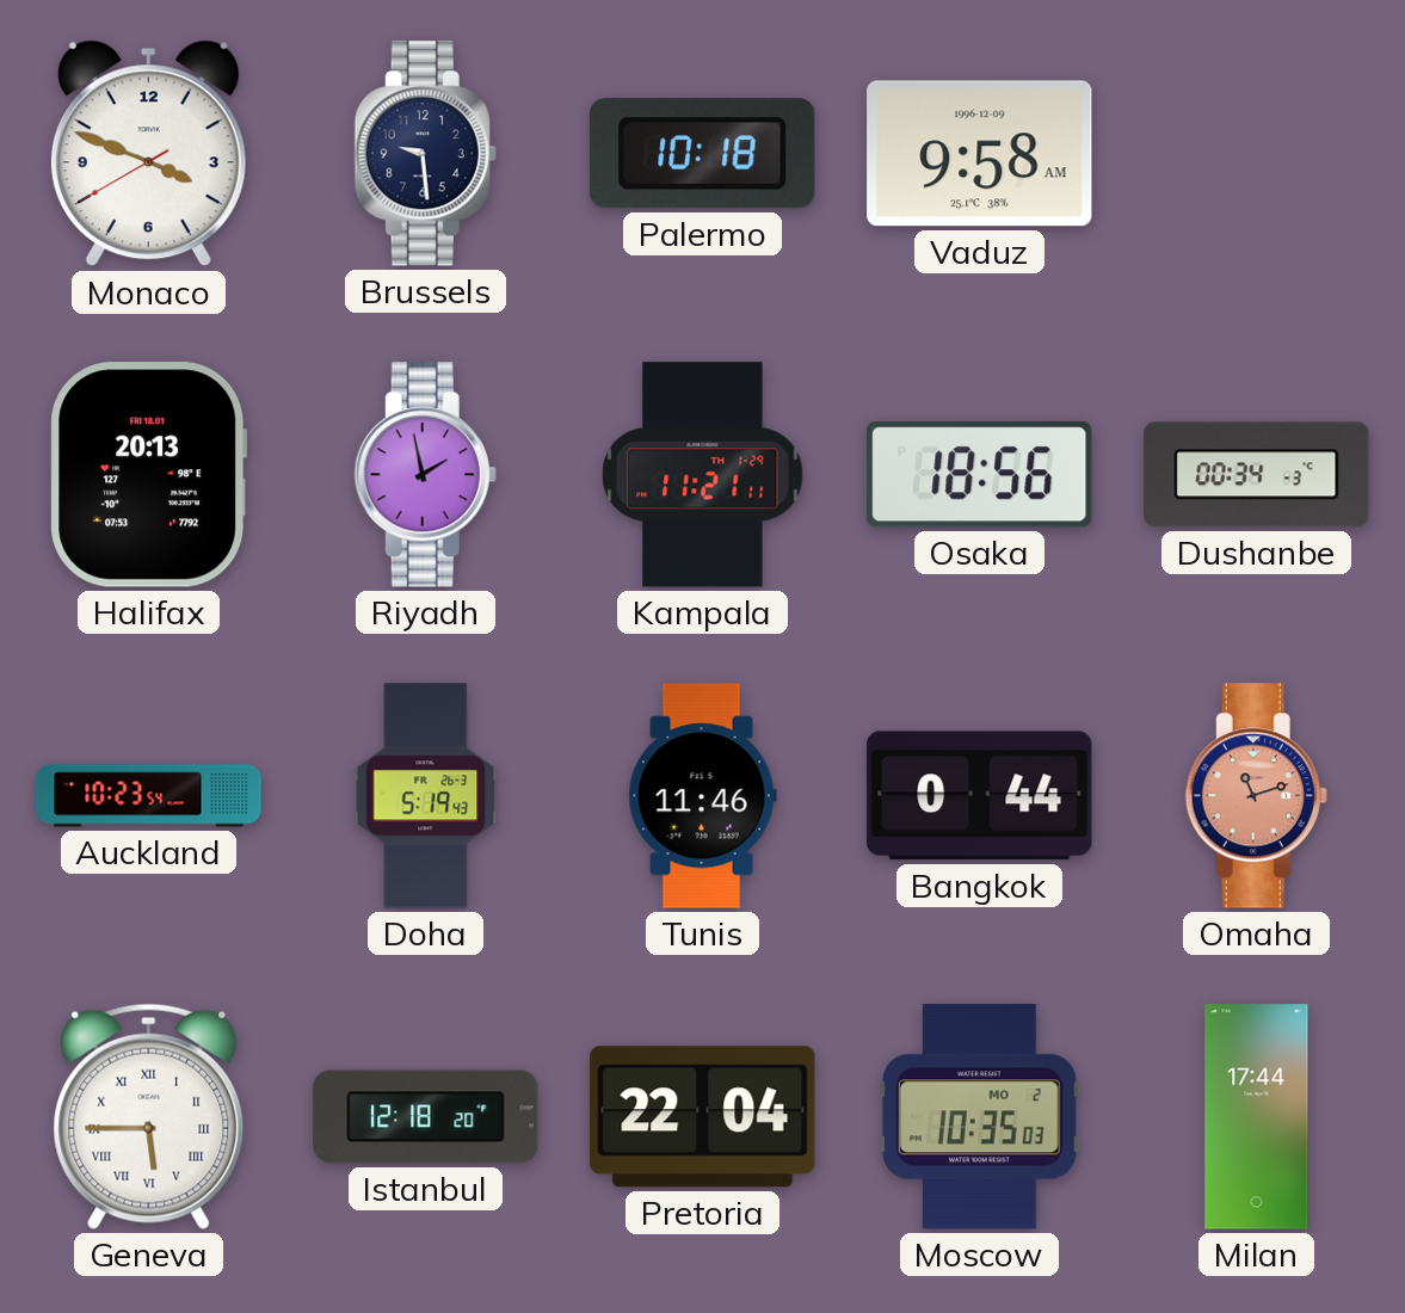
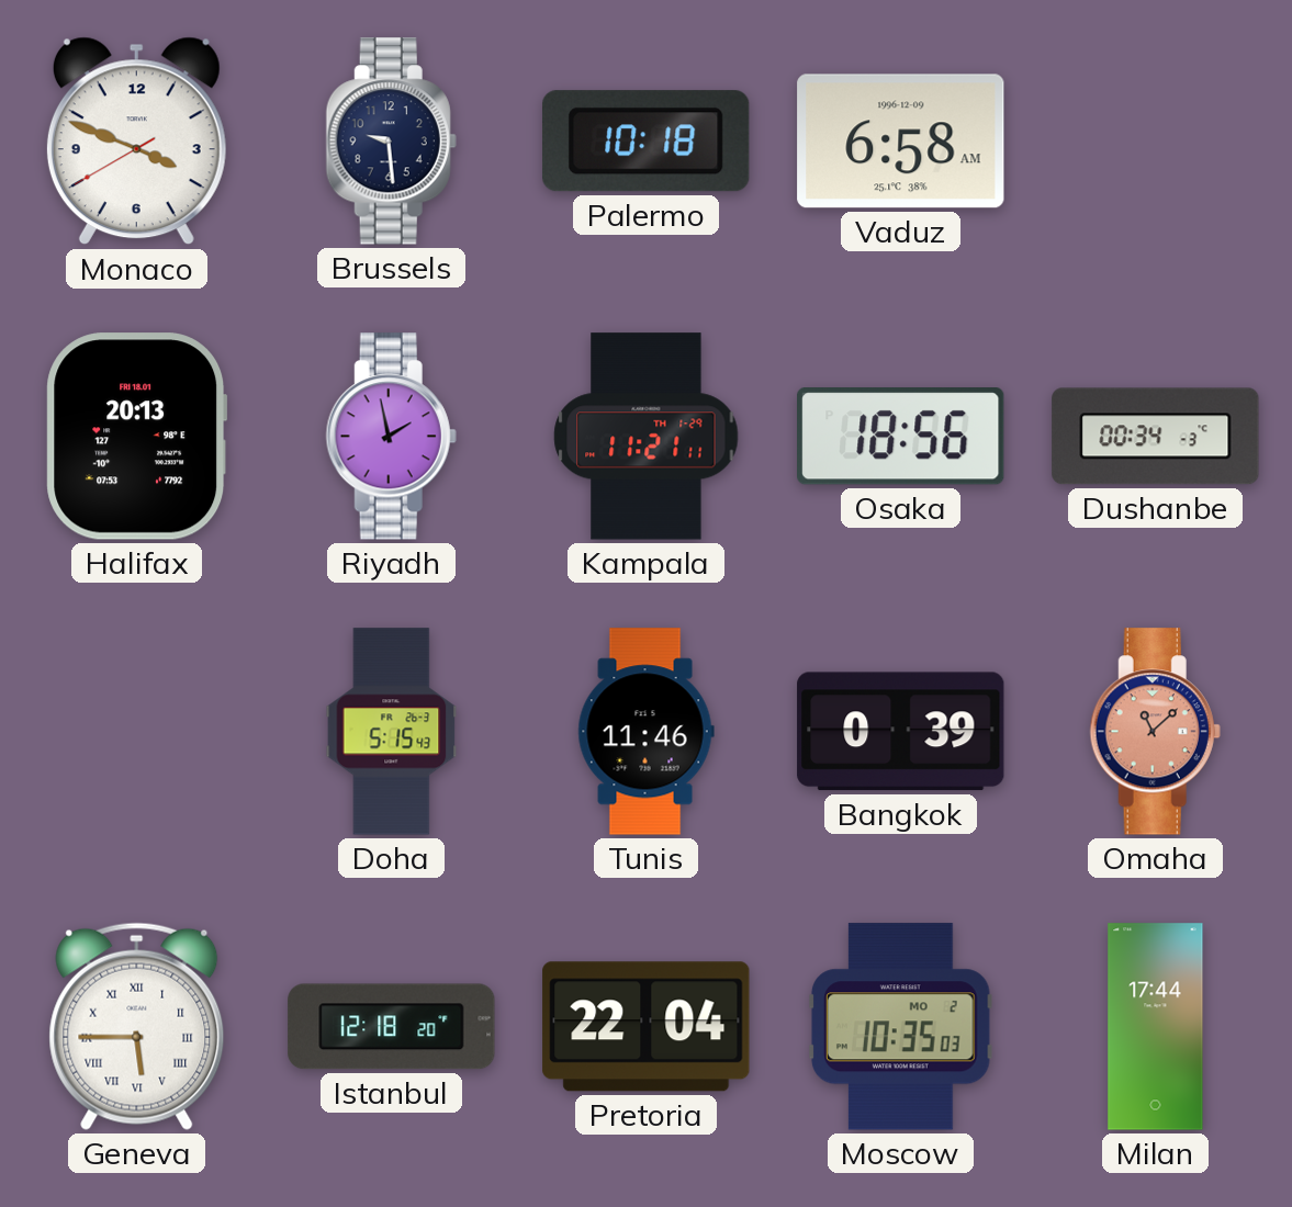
Vaduz: 9:58 -> 6:58
Auckland: 10:23 -> none
Doha: 5:19 -> 5:15
Bangkok: 0:44 -> 0:39
Omaha: 11:12 -> 11:08
